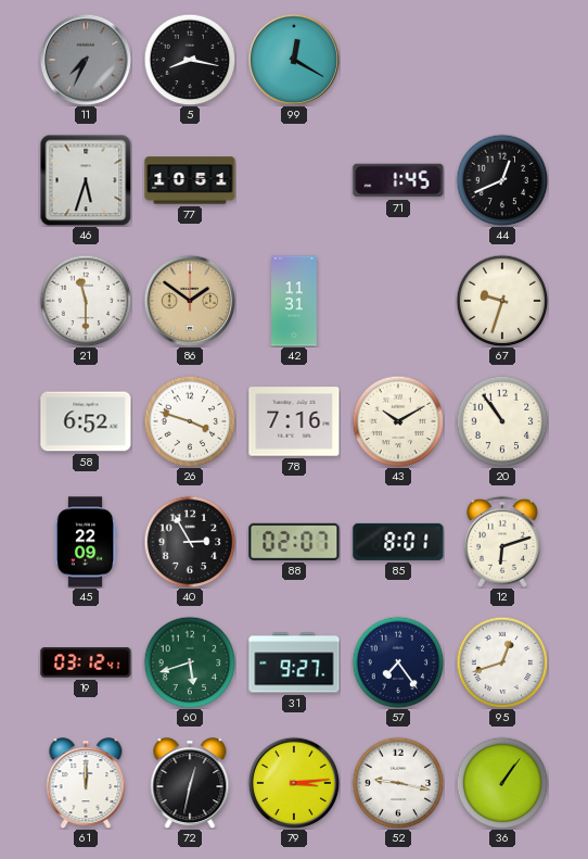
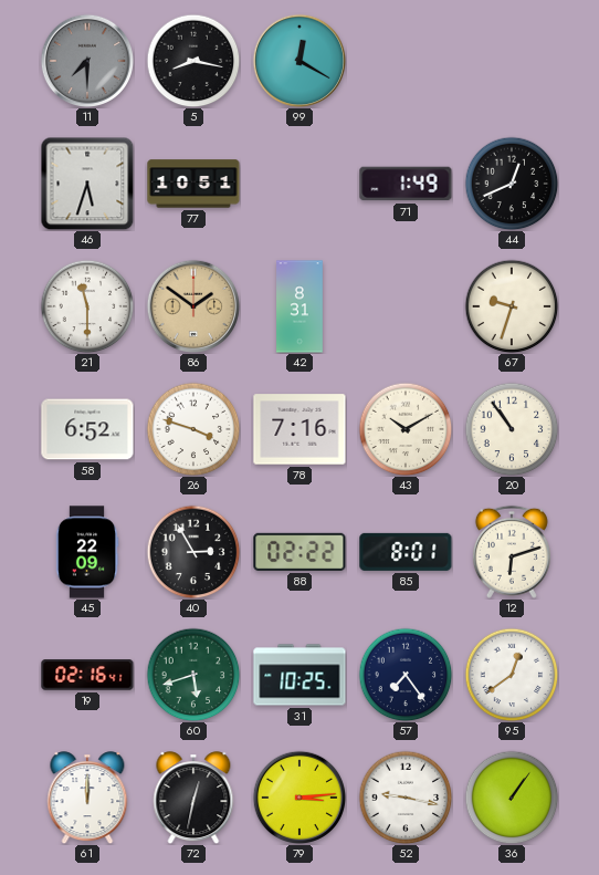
11: 7:34 -> 7:30
71: 1:45 -> 1:49
42: 11:31 -> 8:31
88: 02:07 -> 02:22
19: 03:12 -> 02:16
31: 9:27 -> 10:25
95: 12:42 -> 12:39
